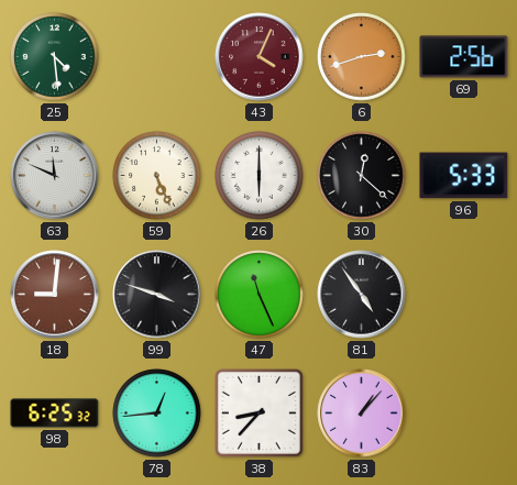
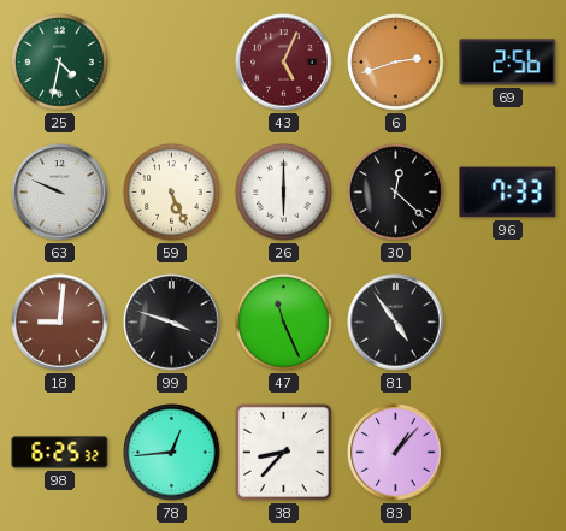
25: 4:29 -> 4:32
43: 4:04 -> 5:04
63: 11:49 -> 9:49
96: 5:33 -> 7:33
